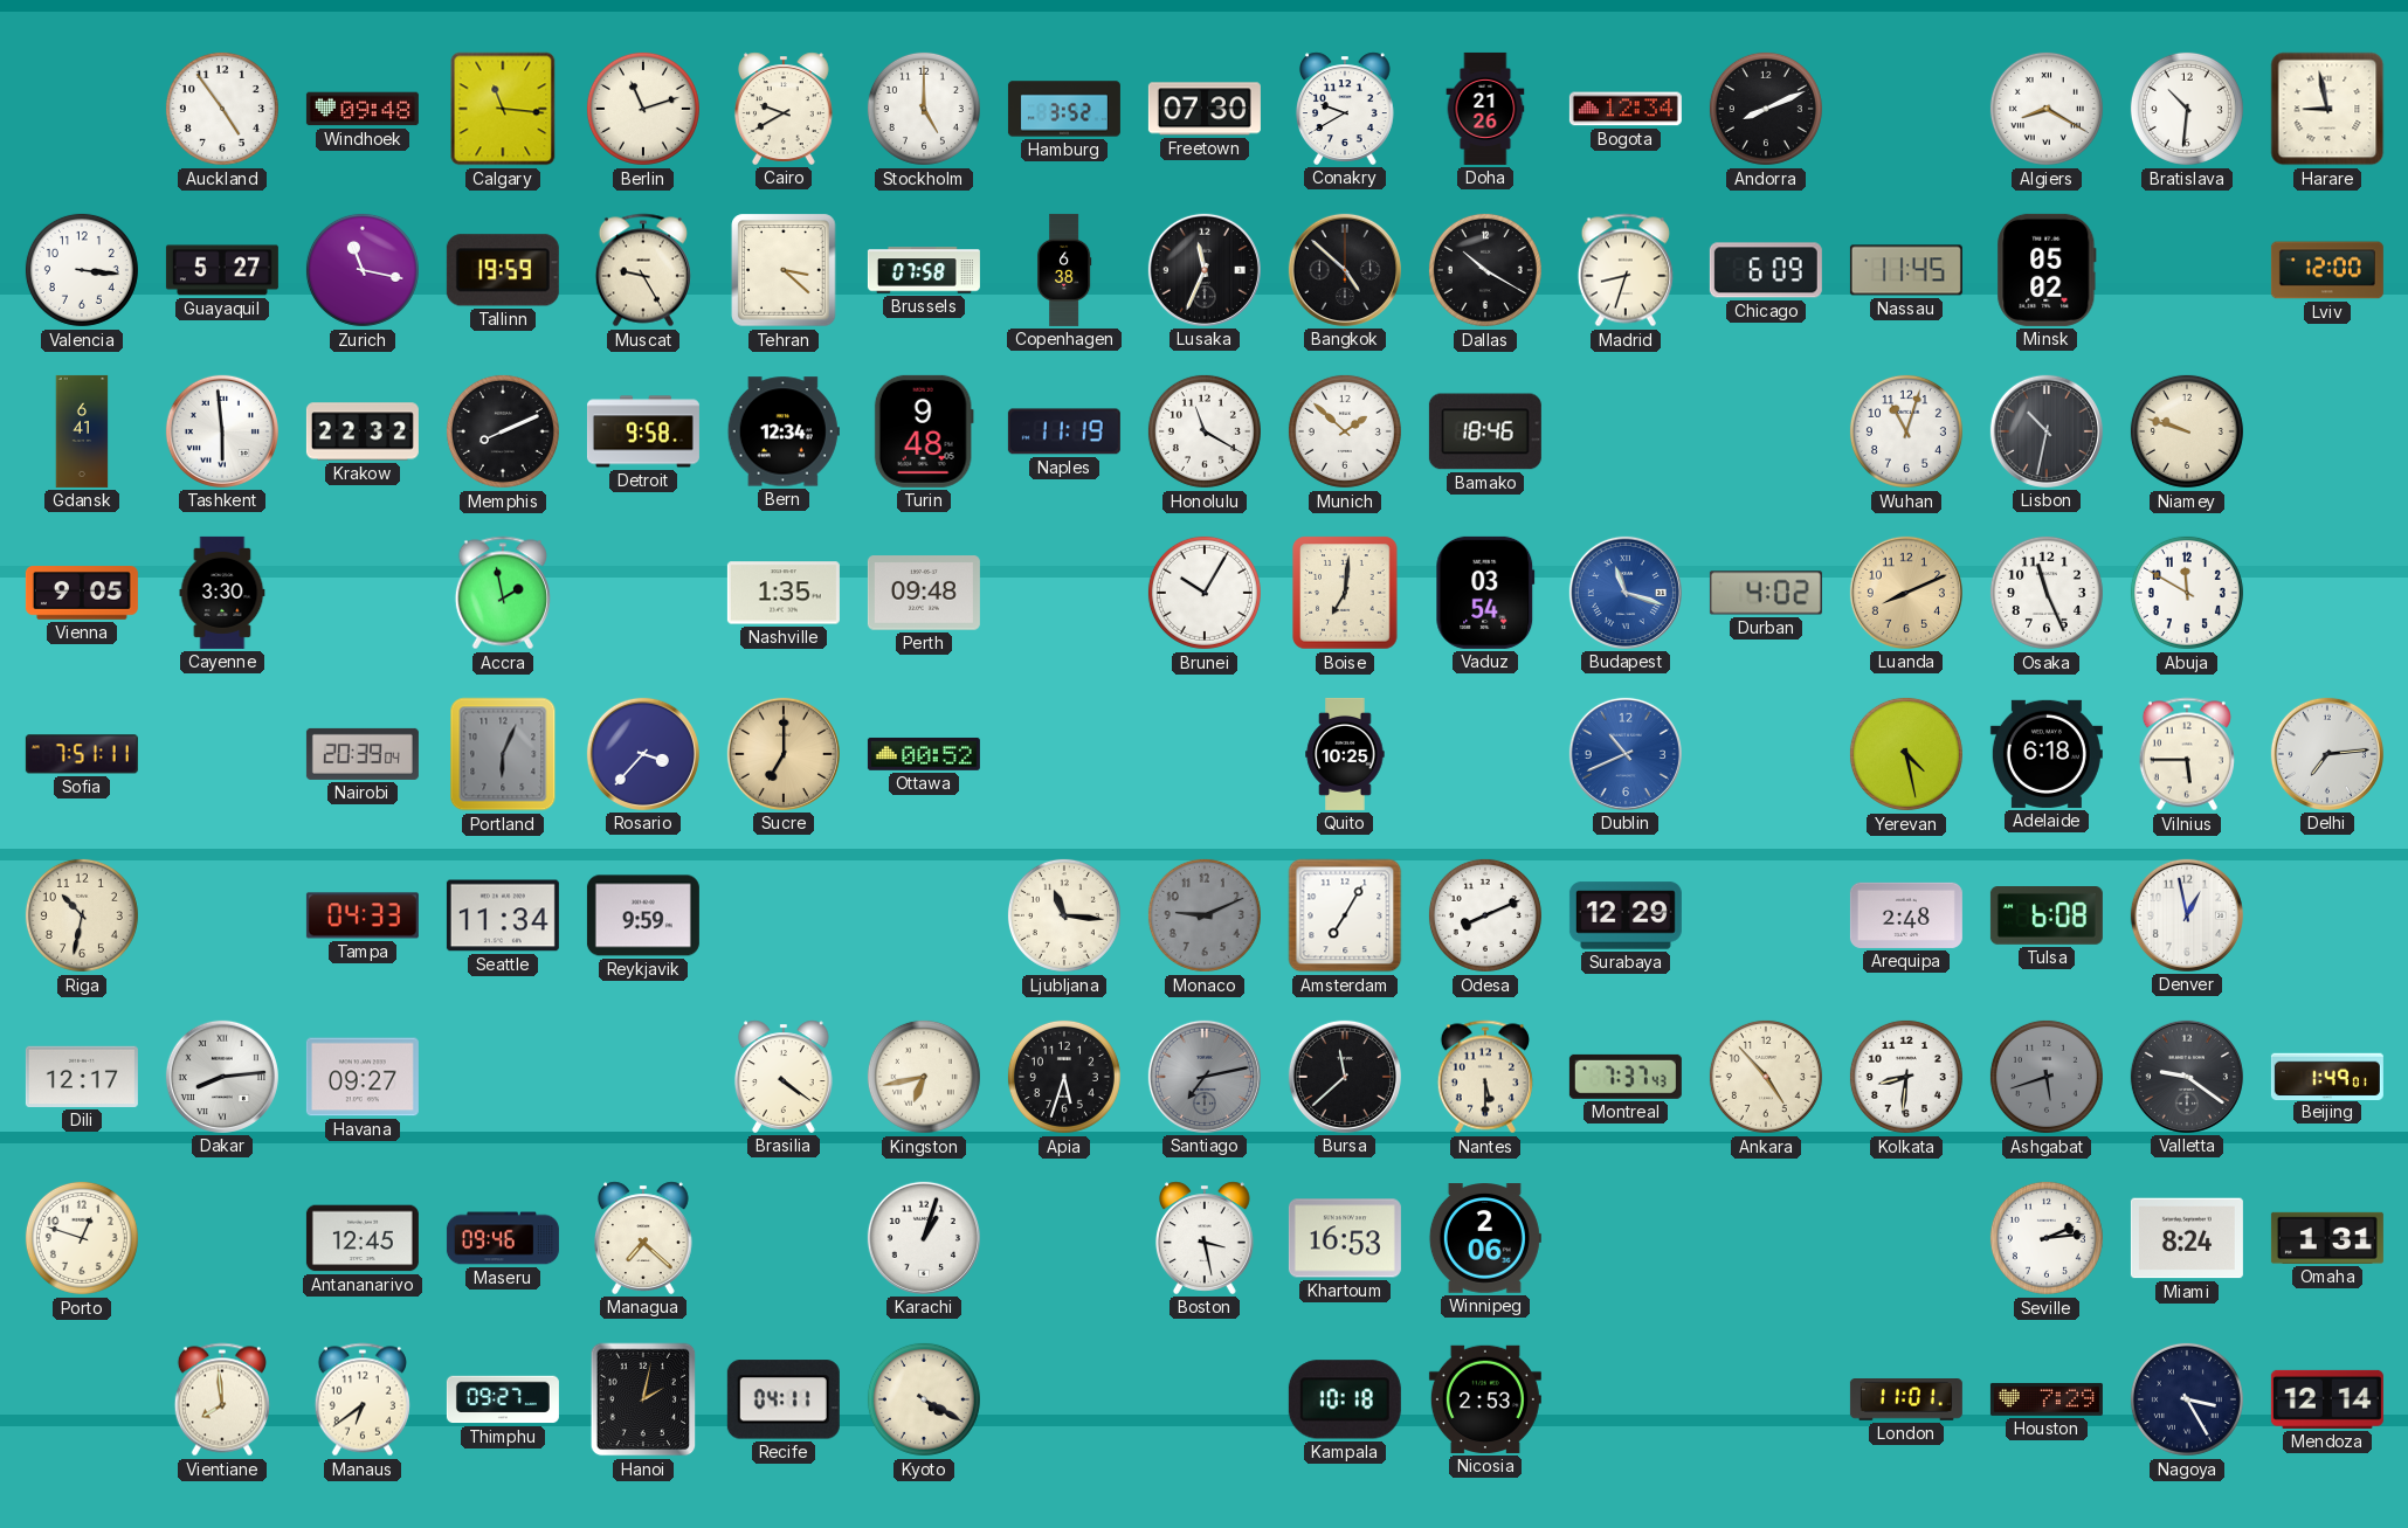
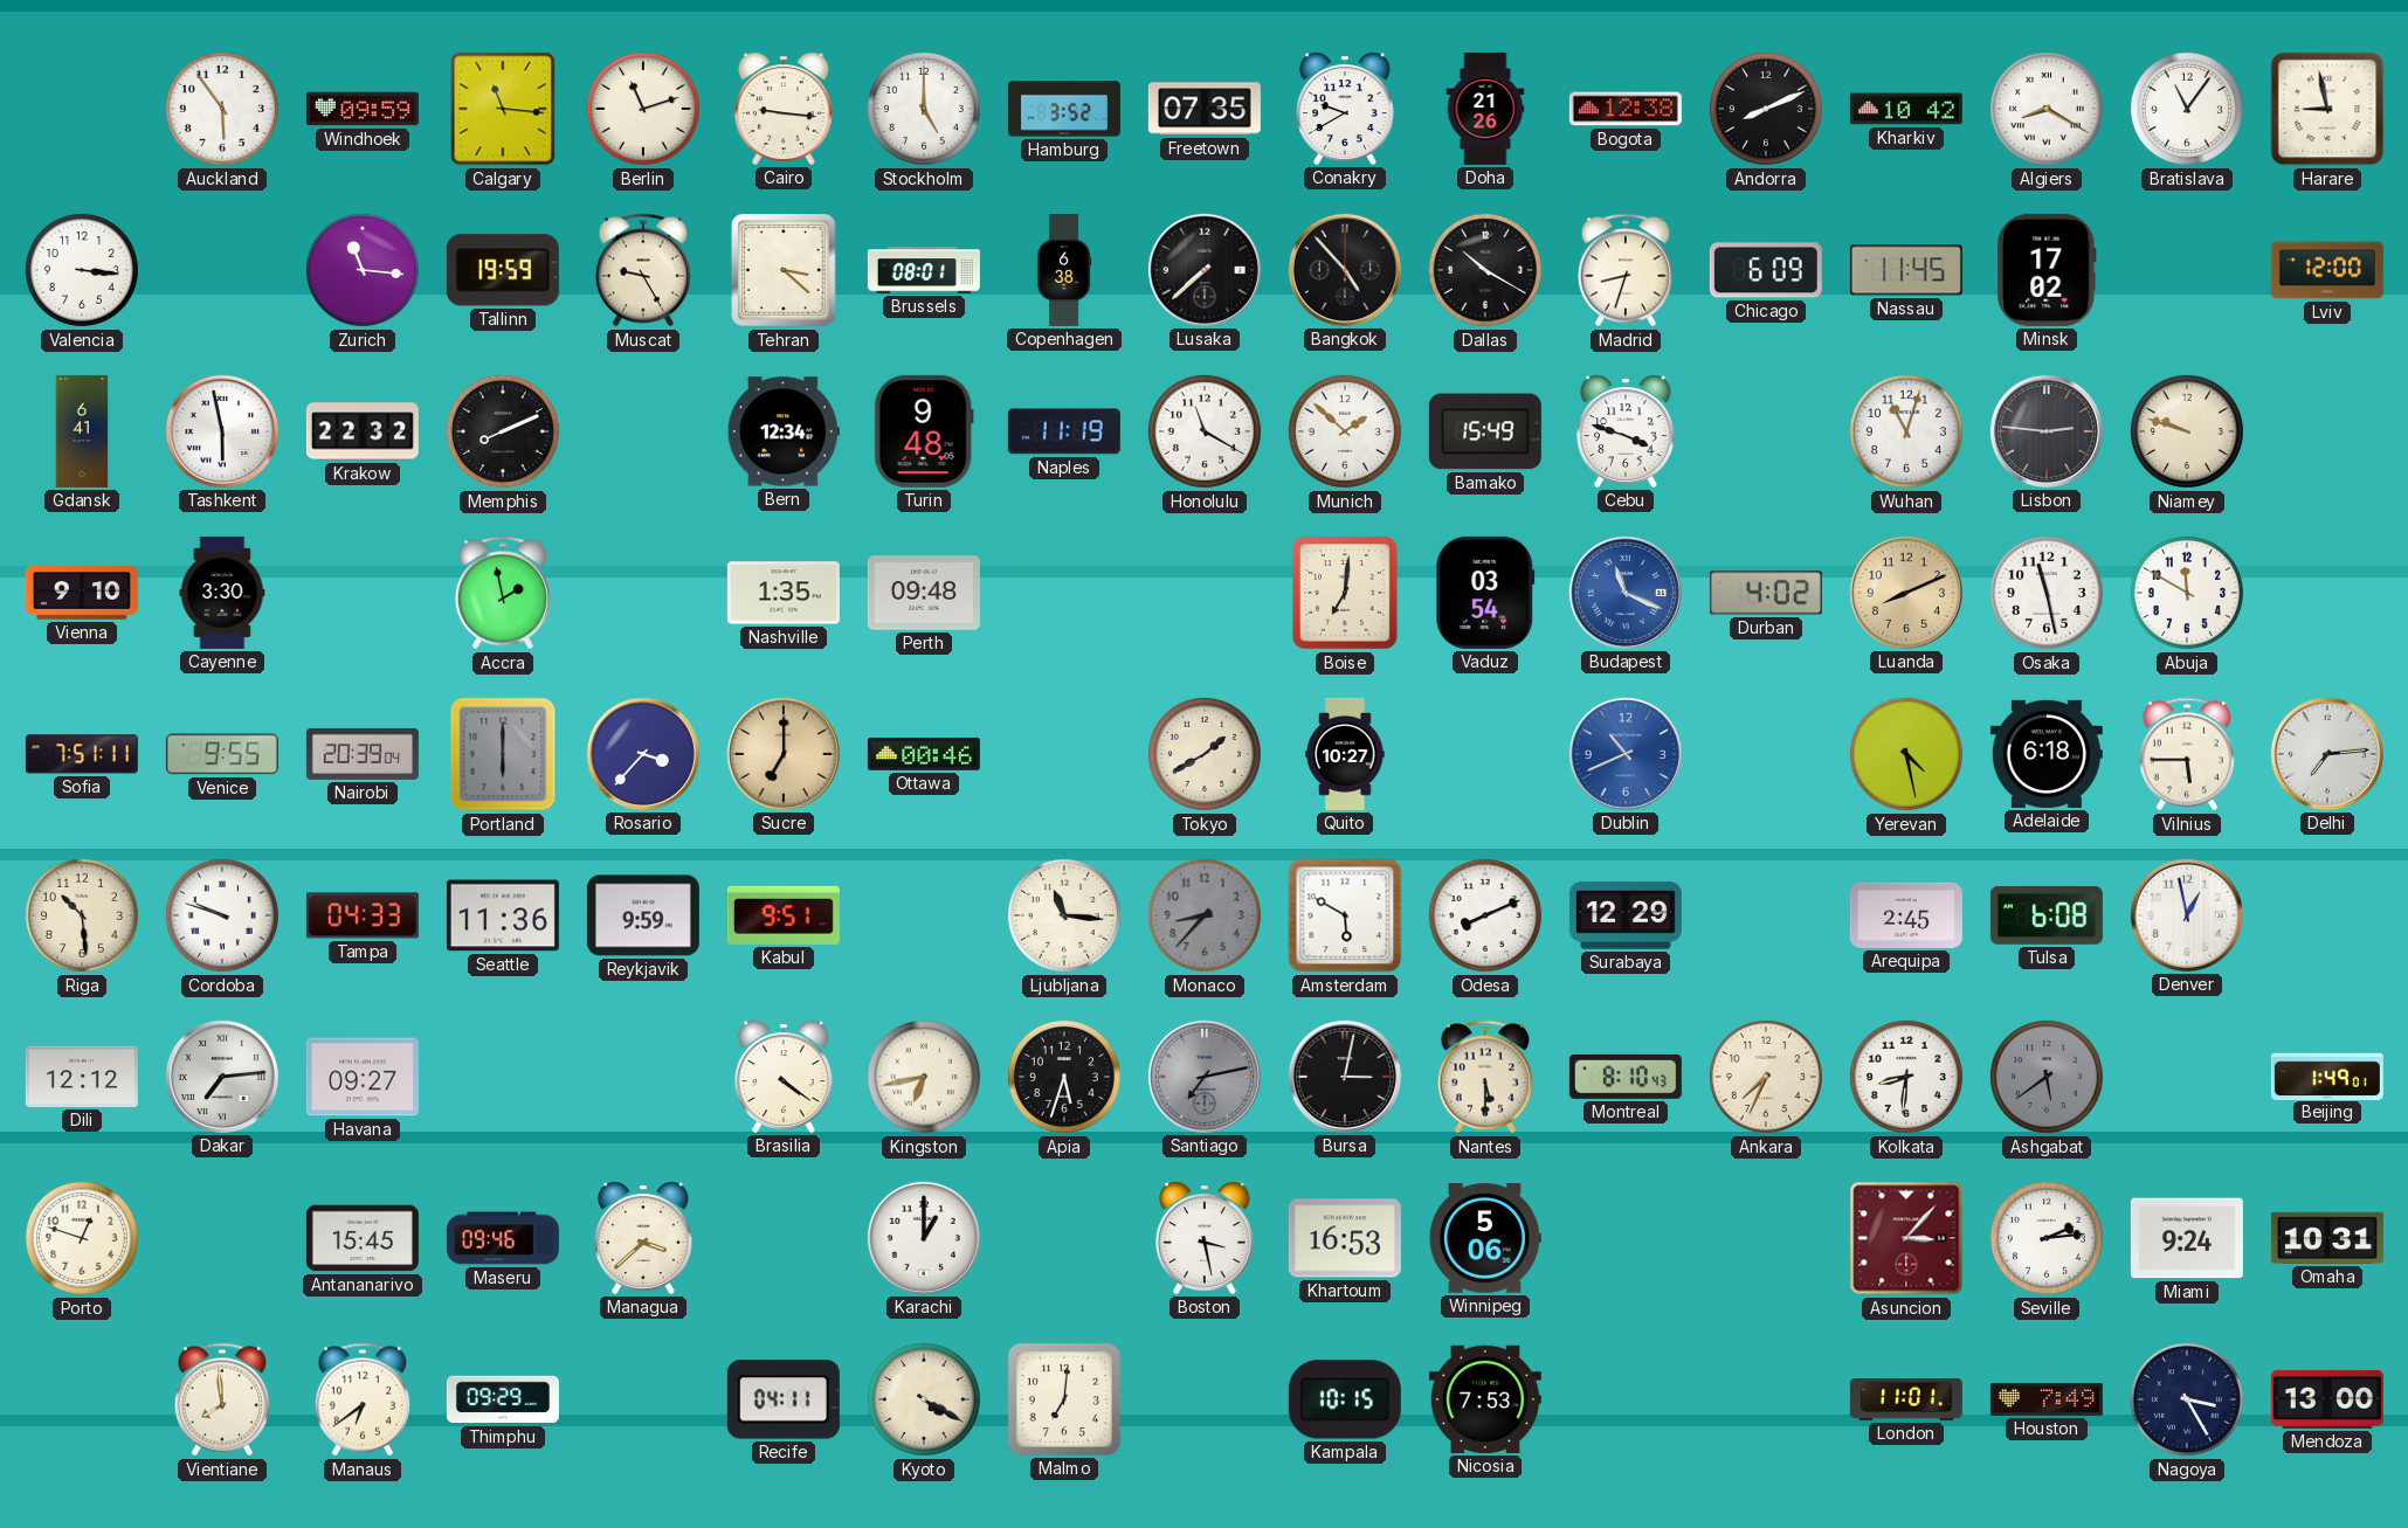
Auckland: 4:54 -> 5:54
Windhoek: 09:48 -> 09:59
Cairo: 9:40 -> 9:16
Freetown: 07:30 -> 07:35
Bogota: 12:34 -> 12:38
Kharkiv: none -> 10:42
Bratislava: 10:31 -> 11:06
Guayaquil: 5:27 -> none
Zurich: 11:17 -> 11:16
Brussels: 07:58 -> 08:01
Lusaka: 11:34 -> 7:38
Bangkok: 4:52 -> 4:53
Minsk: 05:02 -> 17:02
Tashkent: 5:59 -> 5:58
Detroit: 9:58 -> none
Bamako: 18:46 -> 15:49
Cebu: none -> 3:48
Lisbon: 10:32 -> 2:46
Vienna: 9:05 -> 9:10
Brunei: 10:05 -> none
Budapest: 11:18 -> 11:19
Osaka: 11:26 -> 11:28
Venice: none -> 9:55
Portland: 6:04 -> 6:00
Ottawa: 00:52 -> 00:46
Tokyo: none -> 1:40
Quito: 10:25 -> 10:27
Riga: 10:32 -> 10:29
Cordoba: none -> 9:48
Seattle: 11:34 -> 11:36
Kabul: none -> 9:51
Monaco: 9:11 -> 8:37
Amsterdam: 7:05 -> 5:50
Arequipa: 2:48 -> 2:45
Dili: 12:17 -> 12:12
Dakar: 8:14 -> 7:14
Bursa: 11:38 -> 3:02
Montreal: 7:37 -> 8:10
Ankara: 4:53 -> 7:34
Ashgabat: 5:42 -> 5:39
Valletta: 9:21 -> none
Antananarivo: 12:45 -> 15:45
Managua: 7:22 -> 3:38
Karachi: 1:03 -> 1:00
Winnipeg: 2:06 -> 5:06
Asuncion: none -> 3:07
Miami: 8:24 -> 9:24
Omaha: 1:31 -> 10:31
Thimphu: 09:27 -> 09:29
Hanoi: 2:02 -> none
Malmo: none -> 7:01
Kampala: 10:18 -> 10:15
Nicosia: 2:53 -> 7:53
Houston: 7:29 -> 7:49
Mendoza: 12:14 -> 13:00
